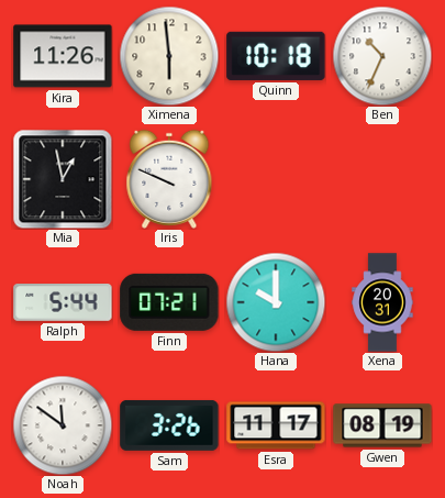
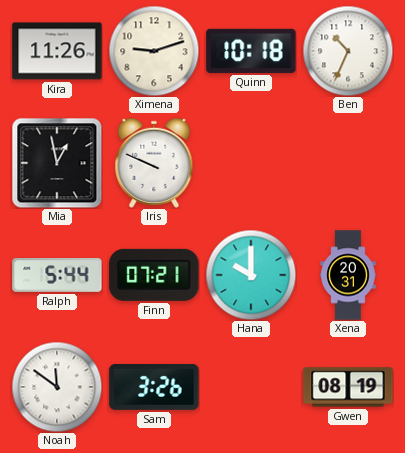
Ximena: 5:59 -> 9:12
Esra: 11:17 -> none
